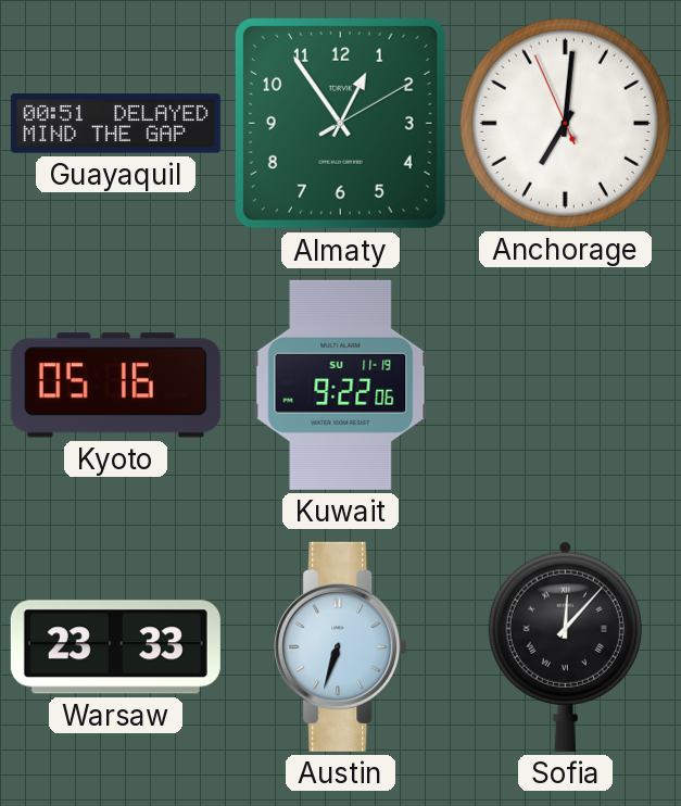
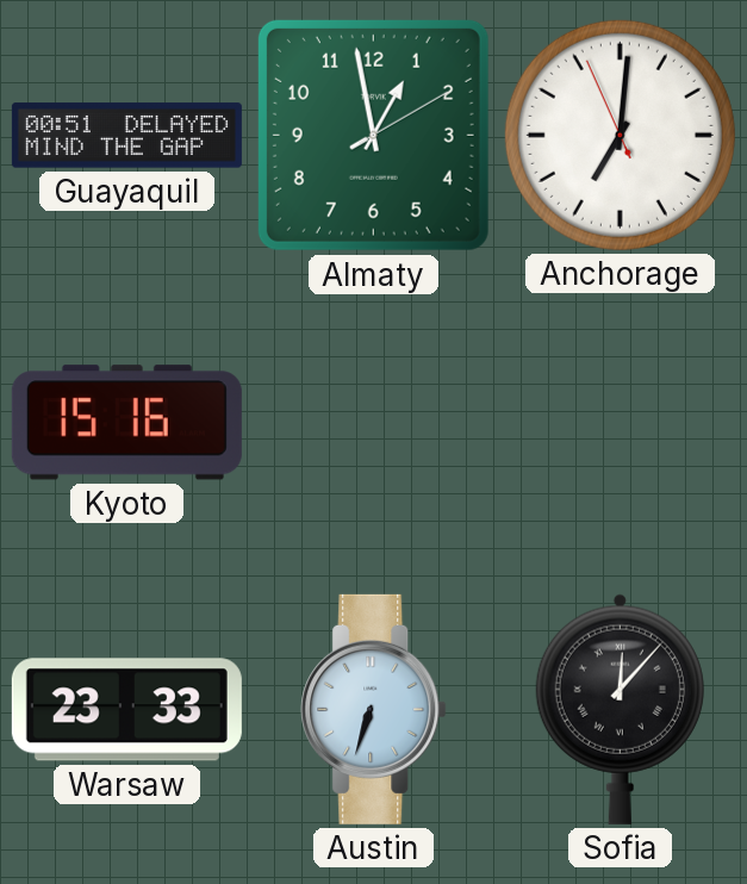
Almaty: 12:54 -> 12:58
Kyoto: 05:16 -> 15:16
Kuwait: 9:22 -> none
